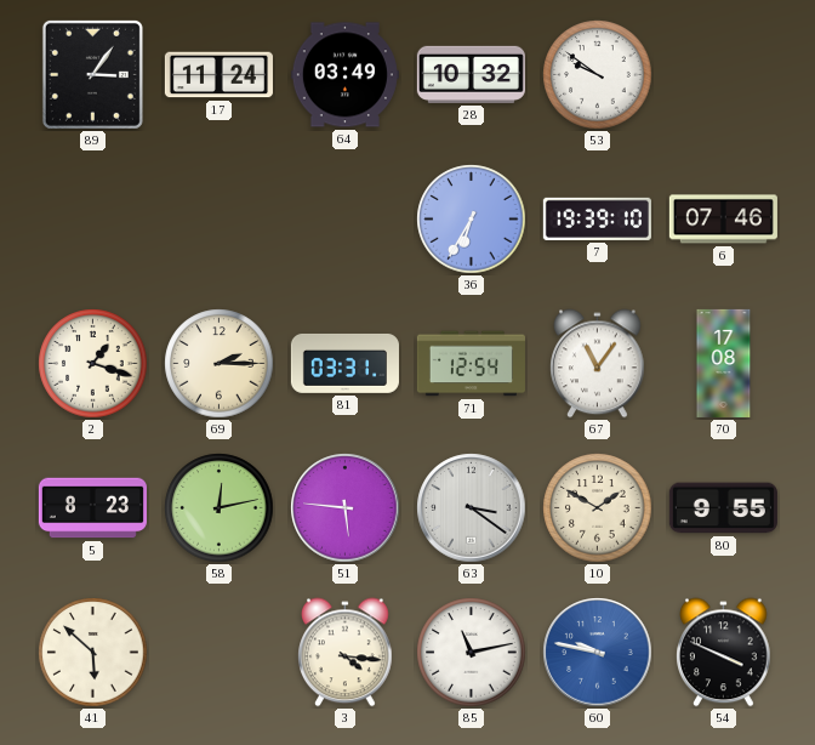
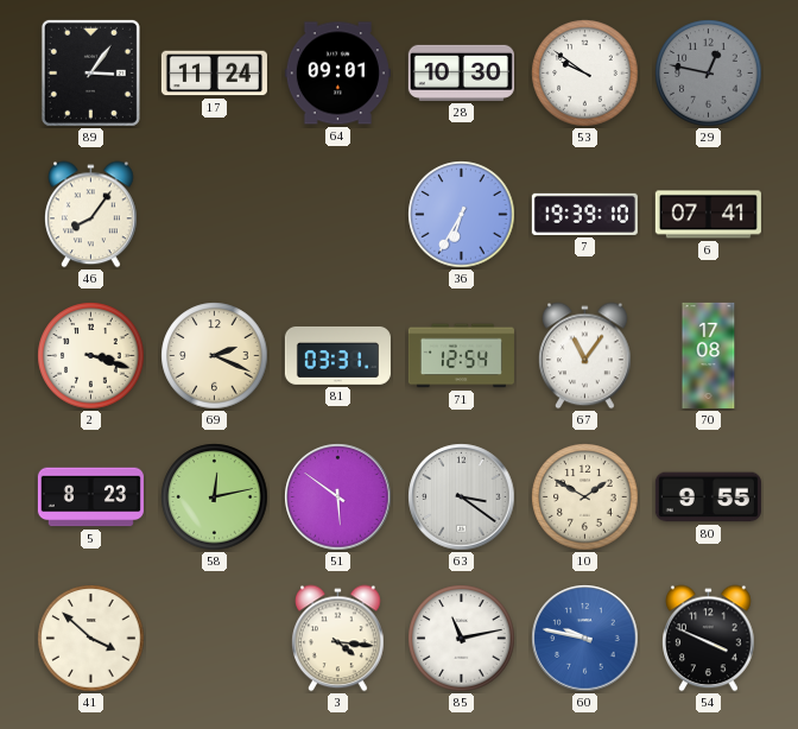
64: 03:49 -> 09:01
28: 10:32 -> 10:30
29: none -> 12:47
46: none -> 8:06
6: 07:46 -> 07:41
2: 1:18 -> 3:18
69: 2:15 -> 2:19
51: 5:46 -> 5:51
41: 5:52 -> 3:52
